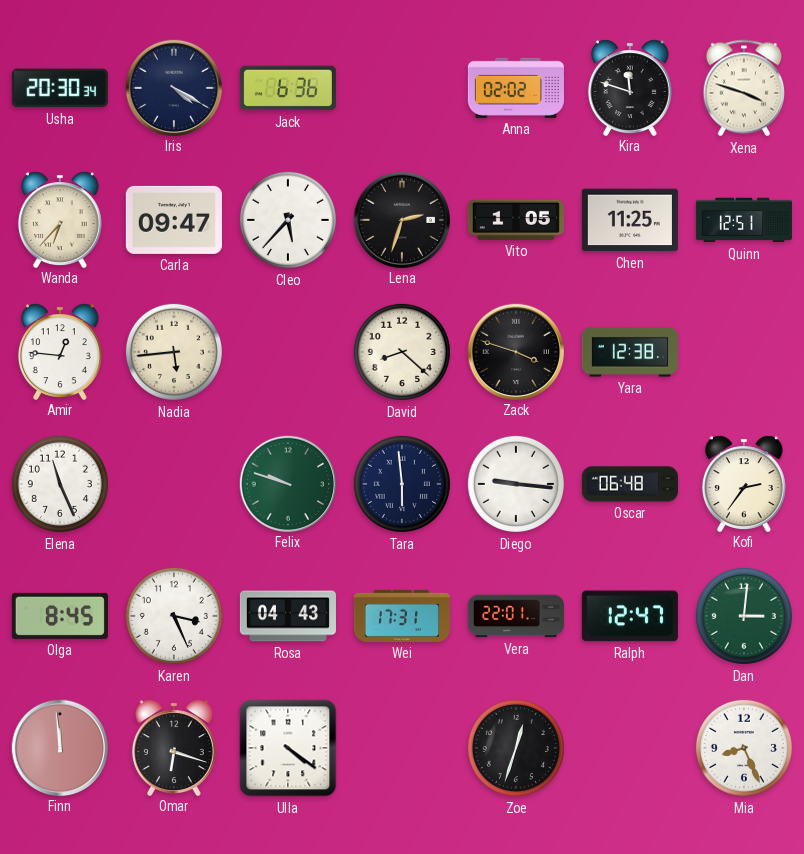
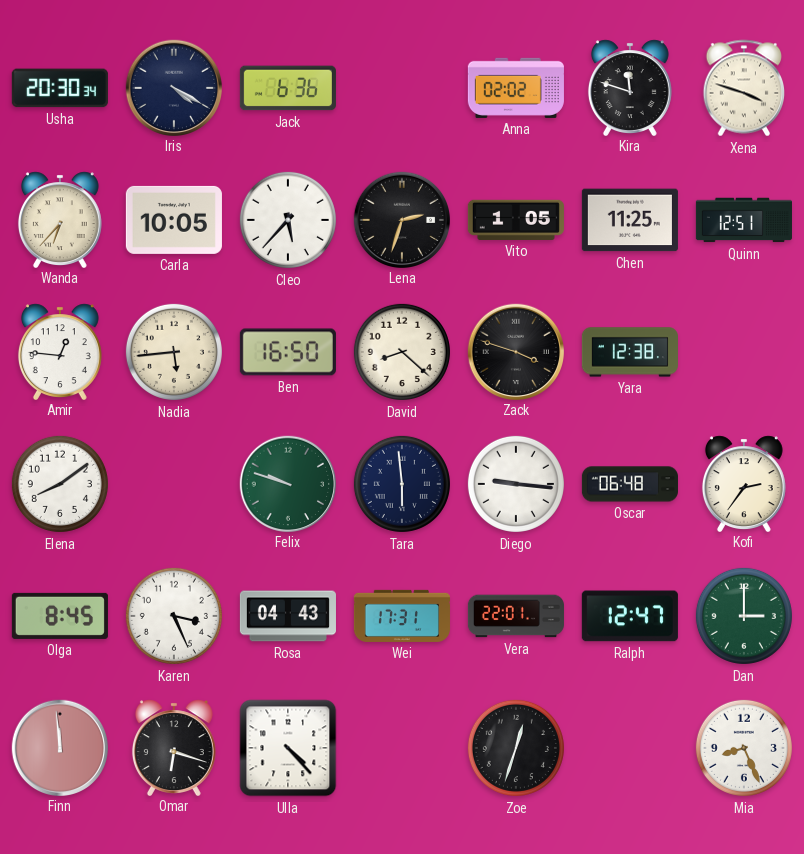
Carla: 09:47 -> 10:05
Ben: none -> 16:50
Elena: 11:26 -> 8:09
Dan: 3:01 -> 3:00
Ulla: 4:21 -> 4:23
